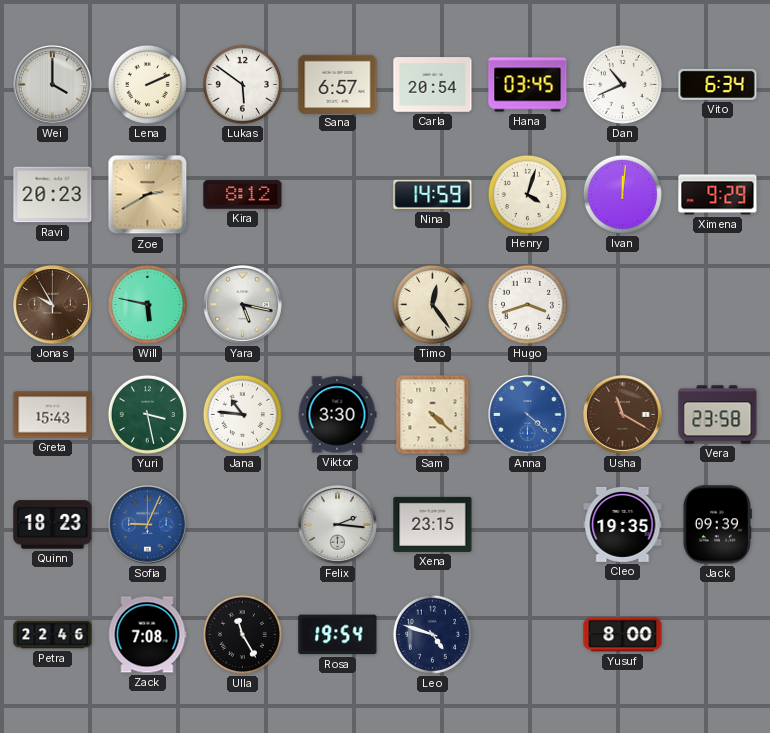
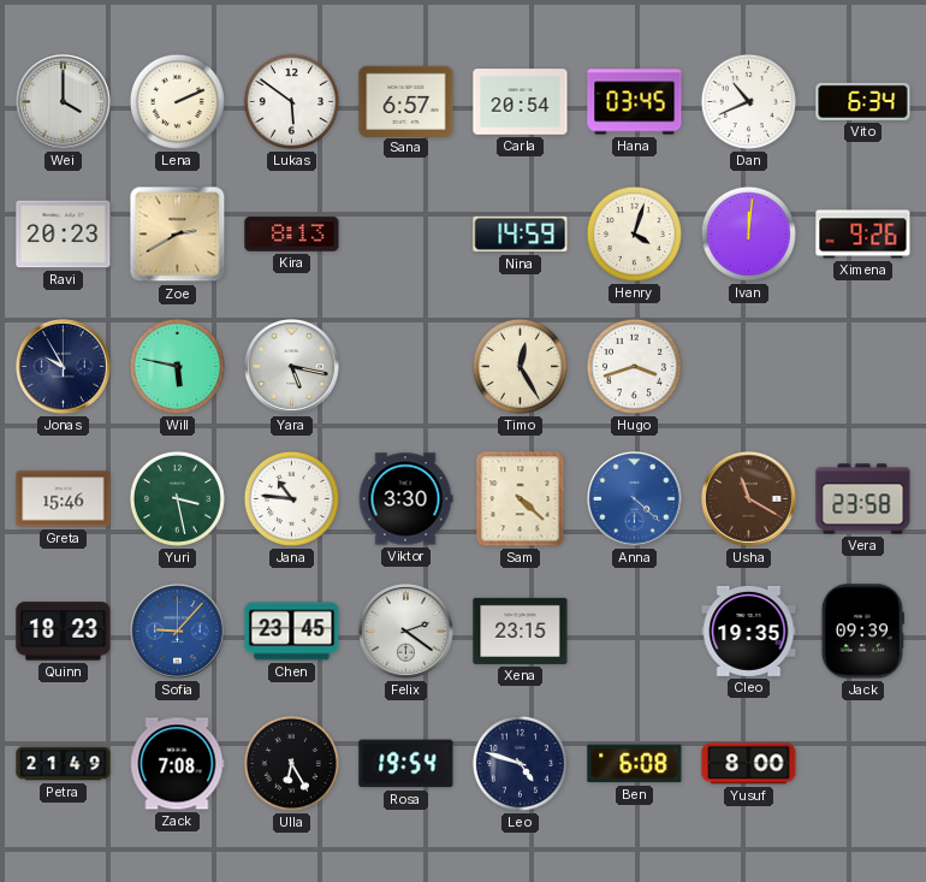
Kira: 8:12 -> 8:13
Ximena: 9:29 -> 9:26
Jonas dial: brown -> navy
Timo: 12:24 -> 12:25
Greta: 15:43 -> 15:46
Sofia: 9:04 -> 9:07
Chen: none -> 23:45
Felix: 2:16 -> 2:21
Petra: 22:46 -> 21:49
Ulla: 11:25 -> 6:25
Ben: none -> 6:08
